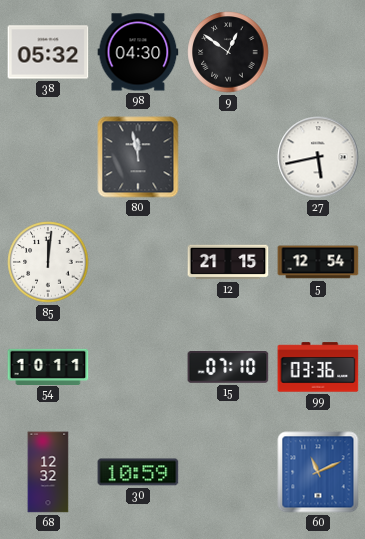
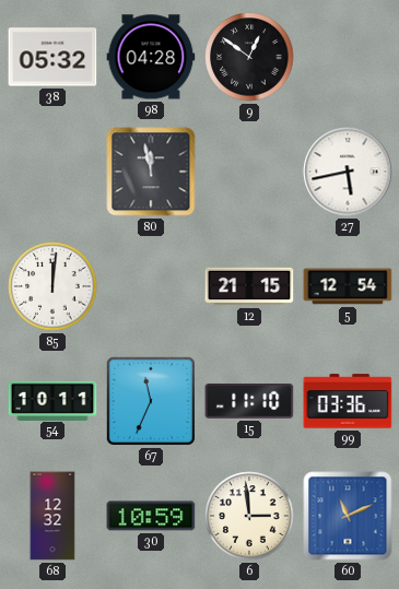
98: 04:30 -> 04:28
67: none -> 11:34
15: 07:10 -> 11:10
6: none -> 2:59
